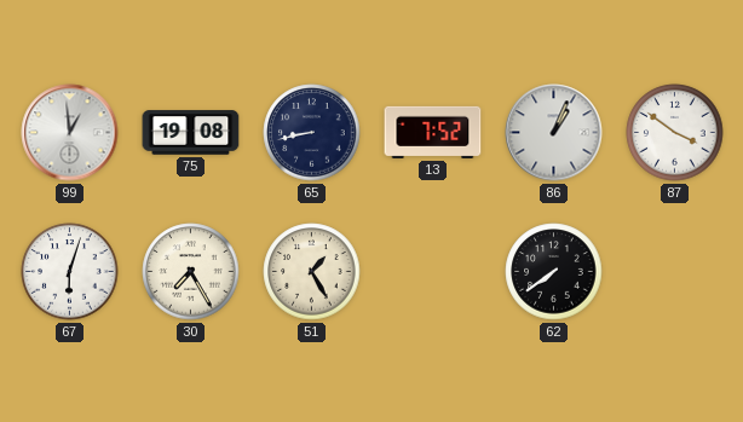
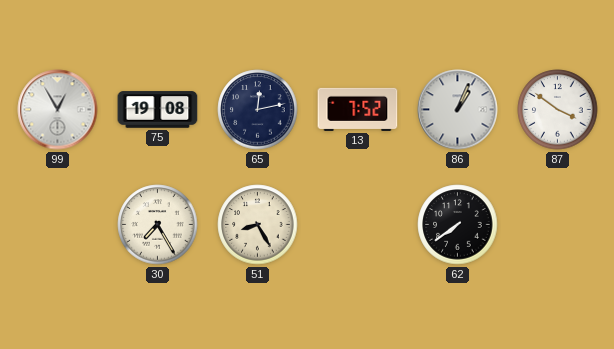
99: 12:59 -> 12:55
65: 8:43 -> 12:13
67: 6:03 -> none
51: 1:25 -> 8:25
